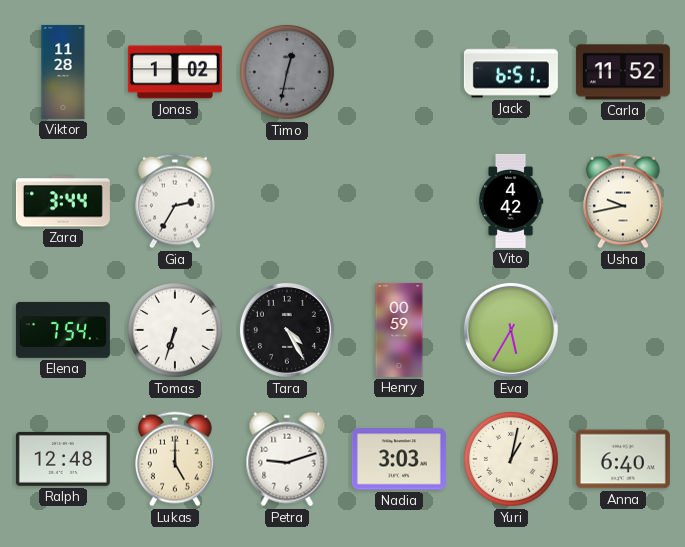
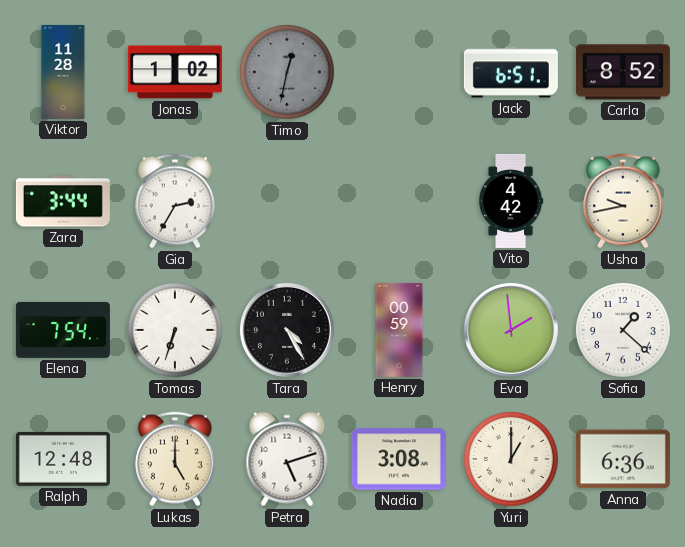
Carla: 11:52 -> 8:52
Eva: 5:35 -> 1:59
Sofia: none -> 1:22
Petra: 9:12 -> 5:12
Nadia: 3:03 -> 3:08
Yuri: 1:02 -> 1:00
Anna: 6:40 -> 6:36
